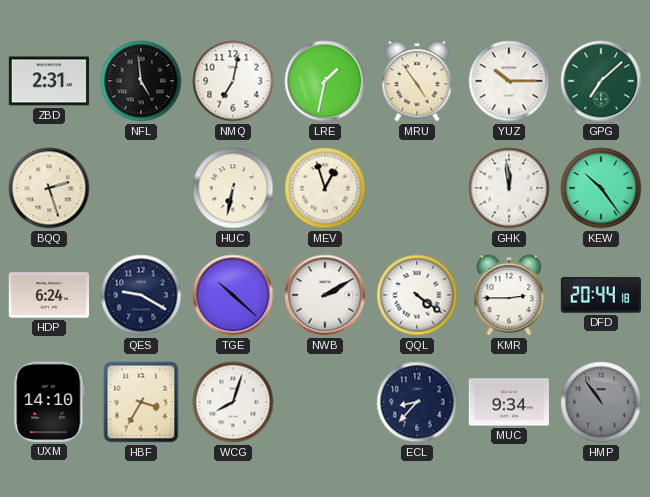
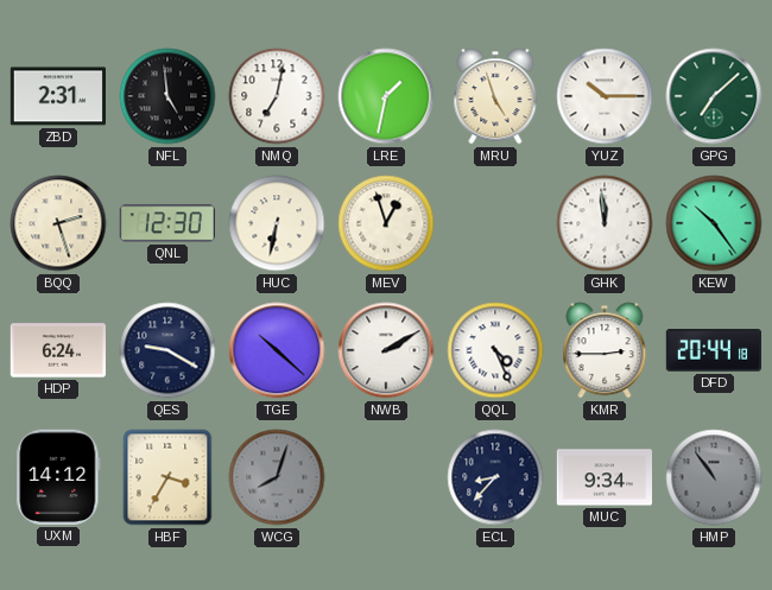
MRU: 4:54 -> 4:57
QNL: none -> 12:30
QQL: 4:21 -> 4:26
UXM: 14:10 -> 14:12
WCG dial: white -> grey
